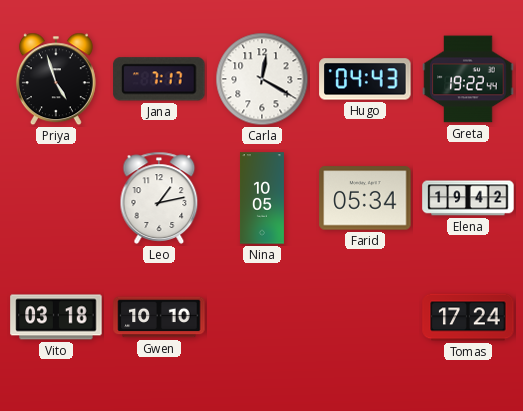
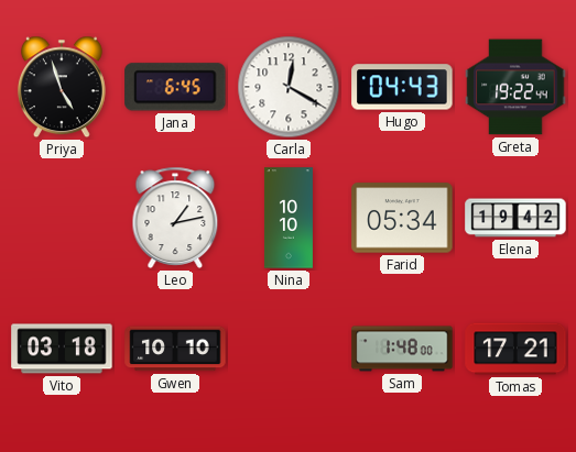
Jana: 7:17 -> 6:45
Nina: 10:05 -> 10:10
Sam: none -> 1:48
Tomas: 17:24 -> 17:21
